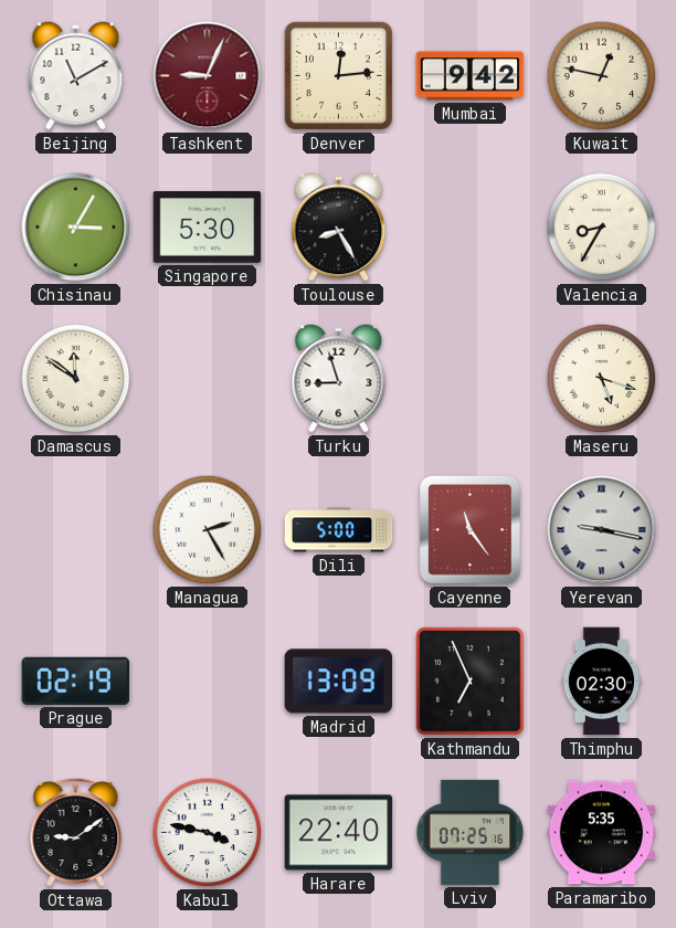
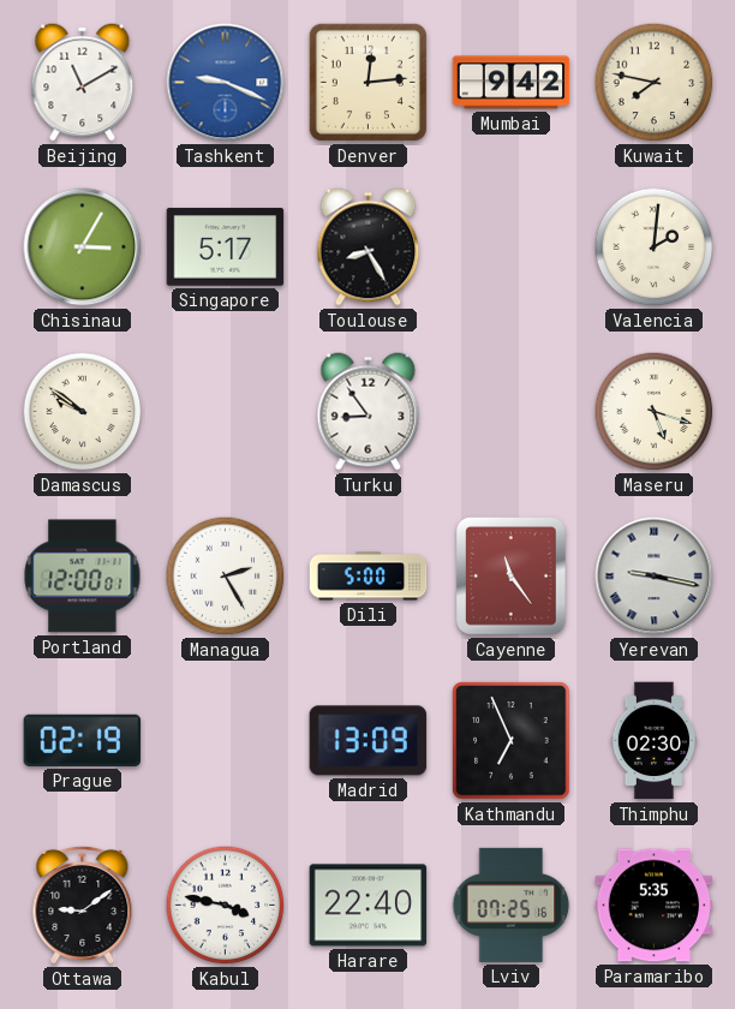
Tashkent: 9:04 -> 9:19
Tashkent dial: burgundy -> blue
Kuwait: 12:47 -> 7:47
Singapore: 5:30 -> 5:17
Valencia: 8:35 -> 2:01
Damascus: 11:51 -> 9:51
Turku: 8:57 -> 8:54
Portland: none -> 12:00
